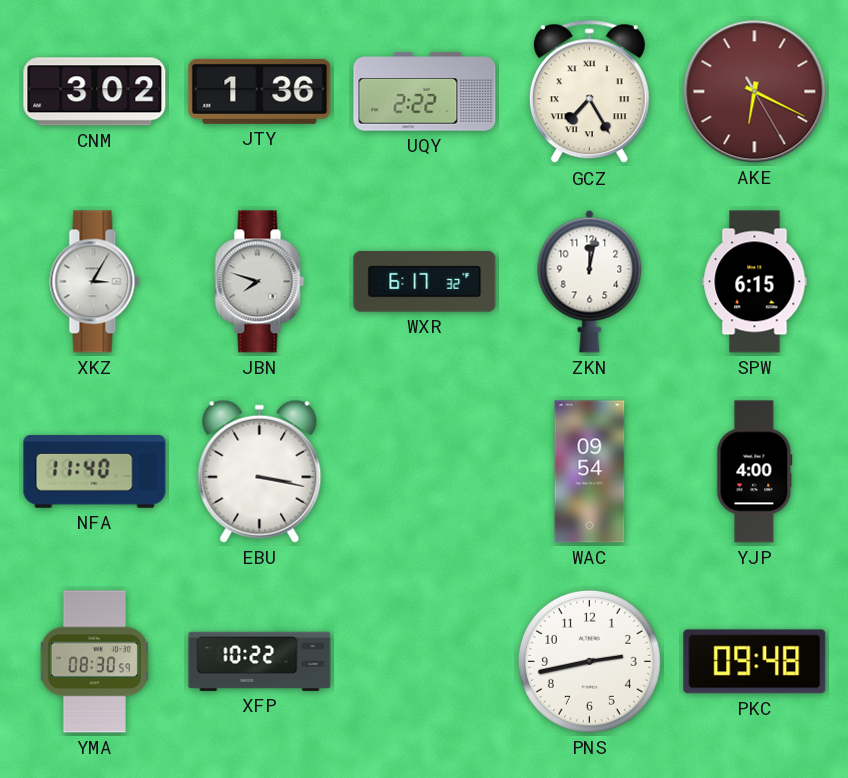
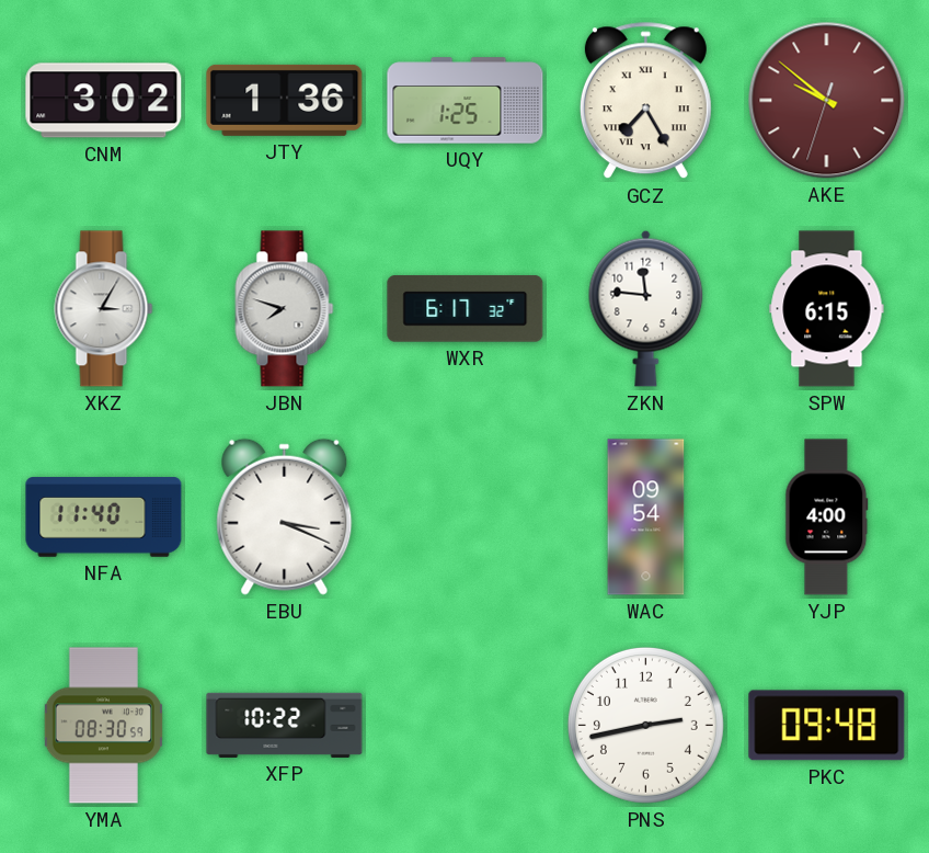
UQY: 2:22 -> 1:25
AKE: 6:19 -> 9:51
ZKN: 12:02 -> 11:46
EBU: 3:17 -> 3:19
